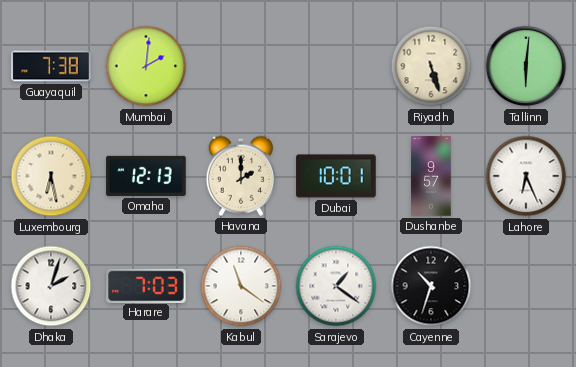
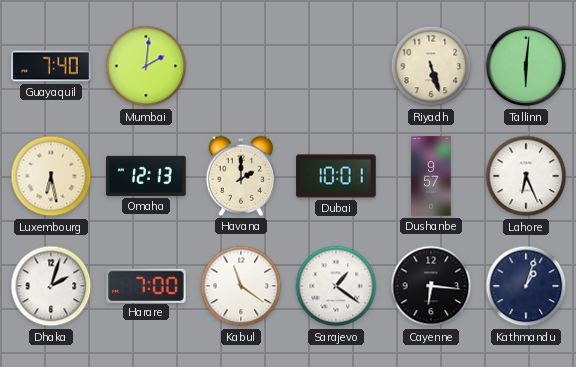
Guayaquil: 7:38 -> 7:40
Harare: 7:03 -> 7:00
Cayenne: 10:33 -> 6:16
Kathmandu: none -> 1:03
